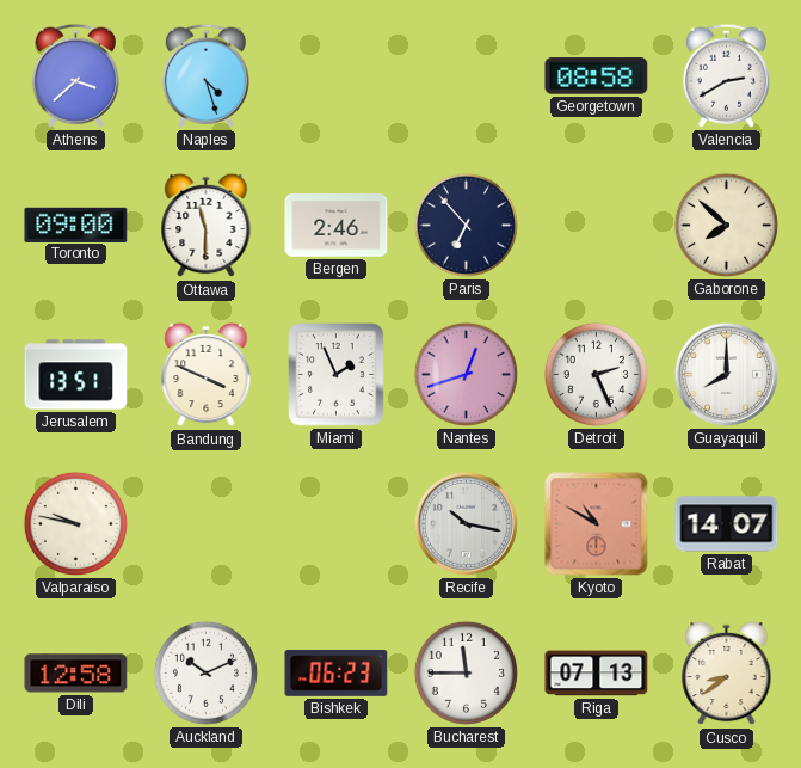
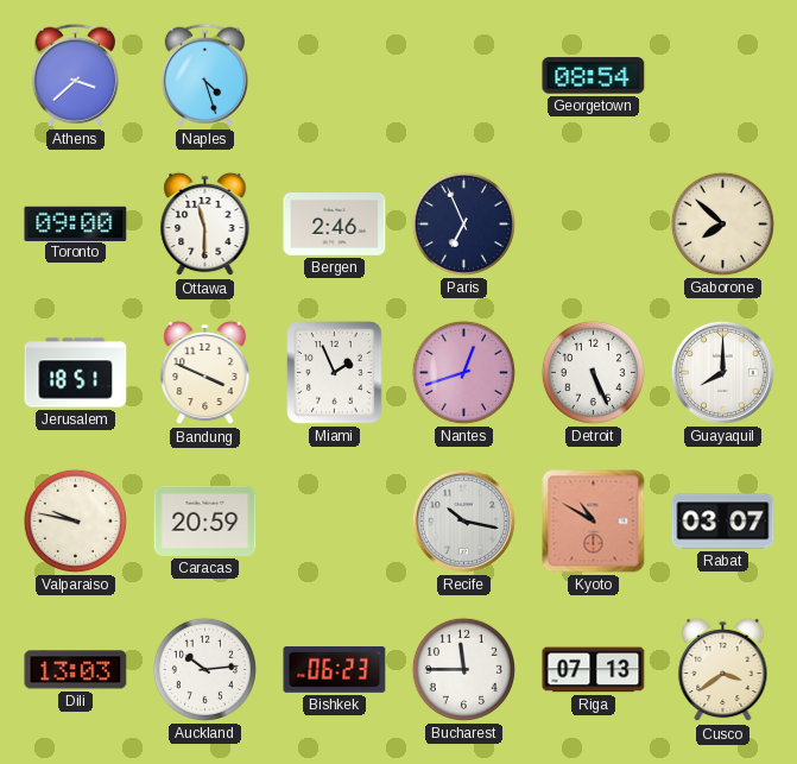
Georgetown: 08:58 -> 08:54
Valencia: 2:40 -> none
Paris: 6:53 -> 6:56
Jerusalem: 13:51 -> 18:51
Detroit: 2:26 -> 5:26
Caracas: none -> 20:59
Rabat: 14:07 -> 03:07
Dili: 12:58 -> 13:03
Auckland: 10:11 -> 10:14
Cusco: 8:39 -> 3:39
